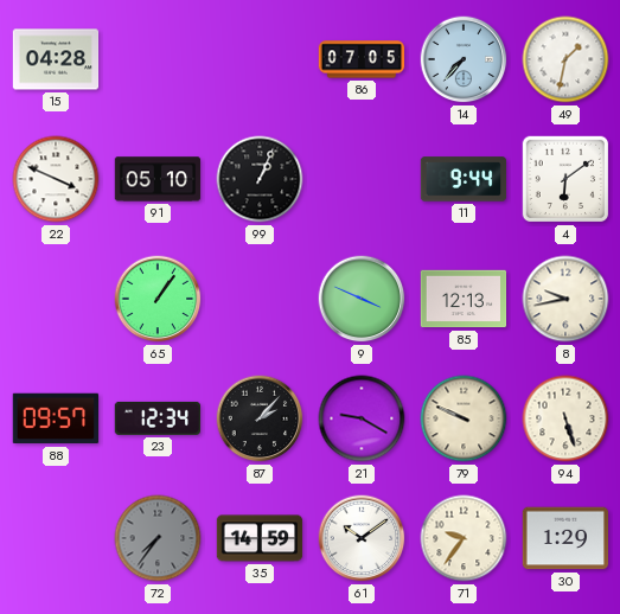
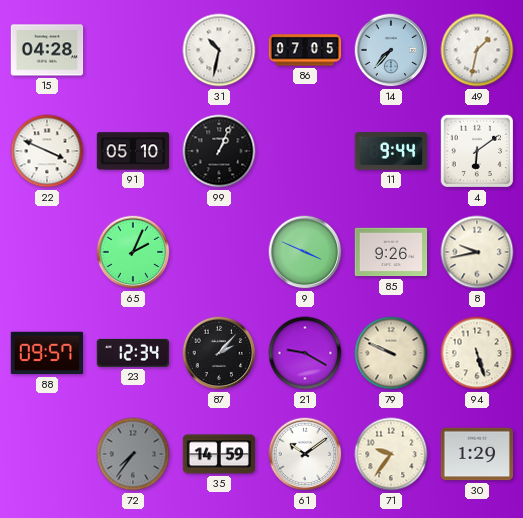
31: none -> 10:32
65: 1:06 -> 2:04
85: 12:13 -> 9:26
